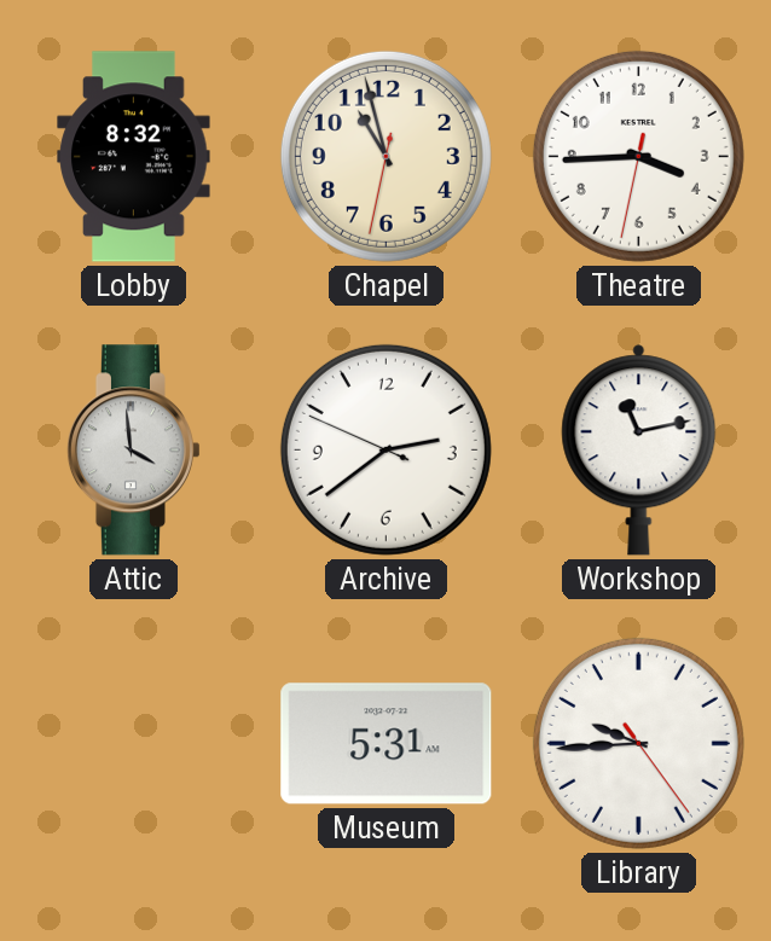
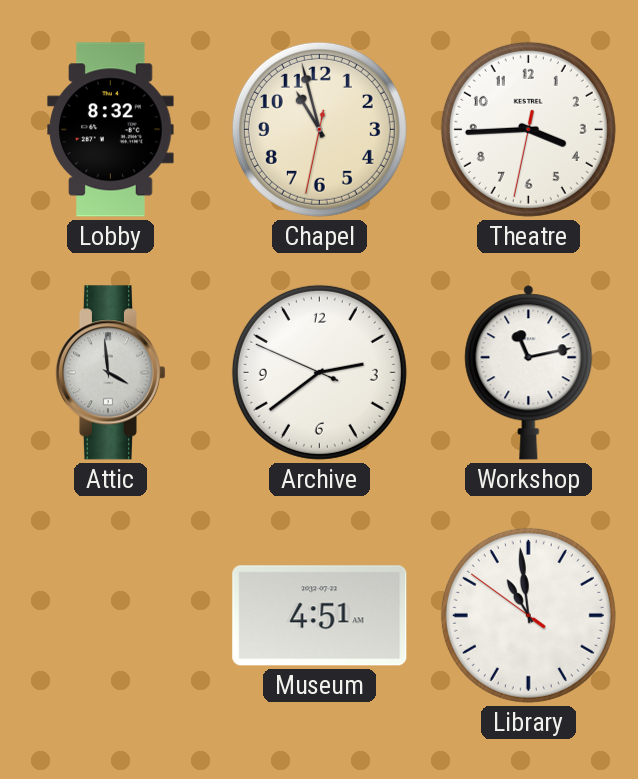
Museum: 5:31 -> 4:51
Library: 9:44 -> 10:58
